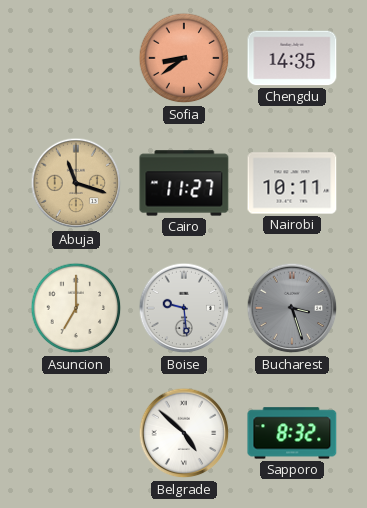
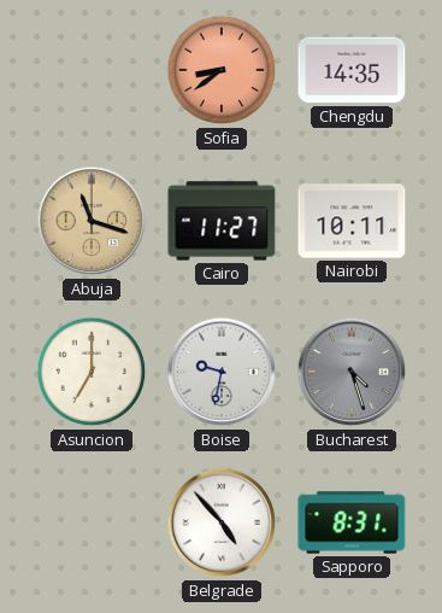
Boise: 9:29 -> 9:32
Bucharest: 3:27 -> 4:27
Belgrade: 4:52 -> 4:53
Sapporo: 8:32 -> 8:31
